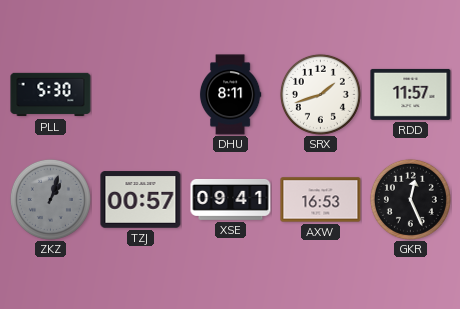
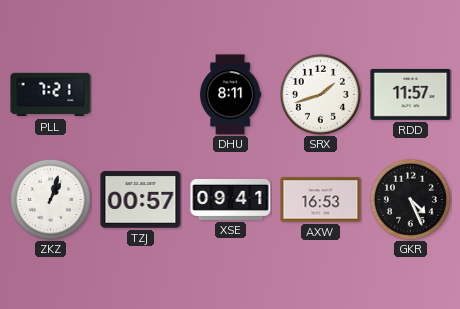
PLL: 5:30 -> 7:21
ZKZ dial: grey -> white
GKR: 12:26 -> 4:26
